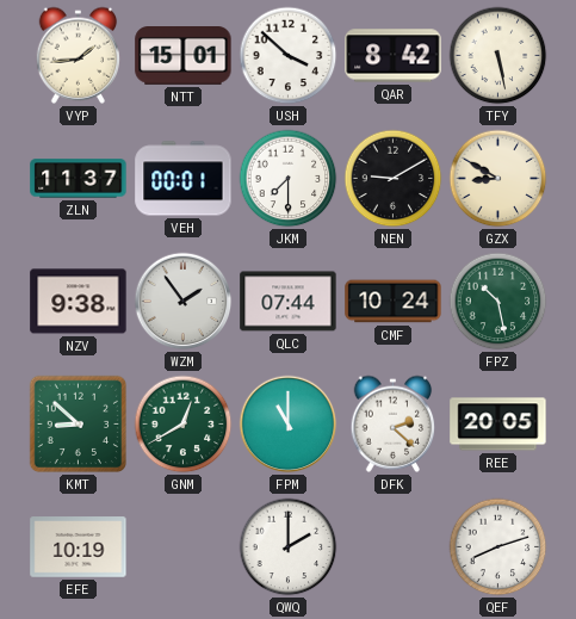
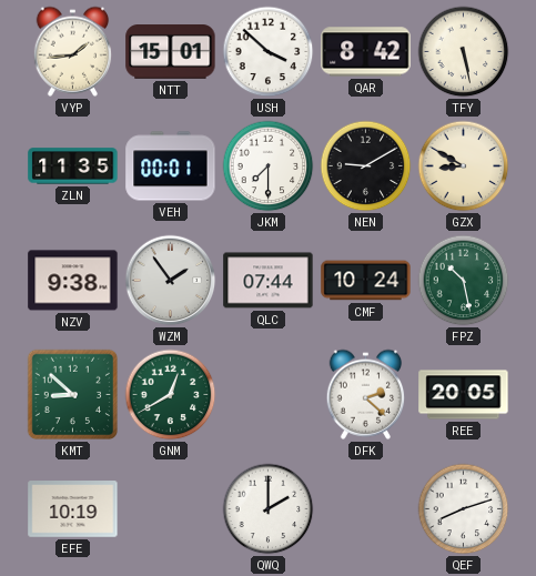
ZLN: 11:37 -> 11:35
FPM: 11:00 -> none
